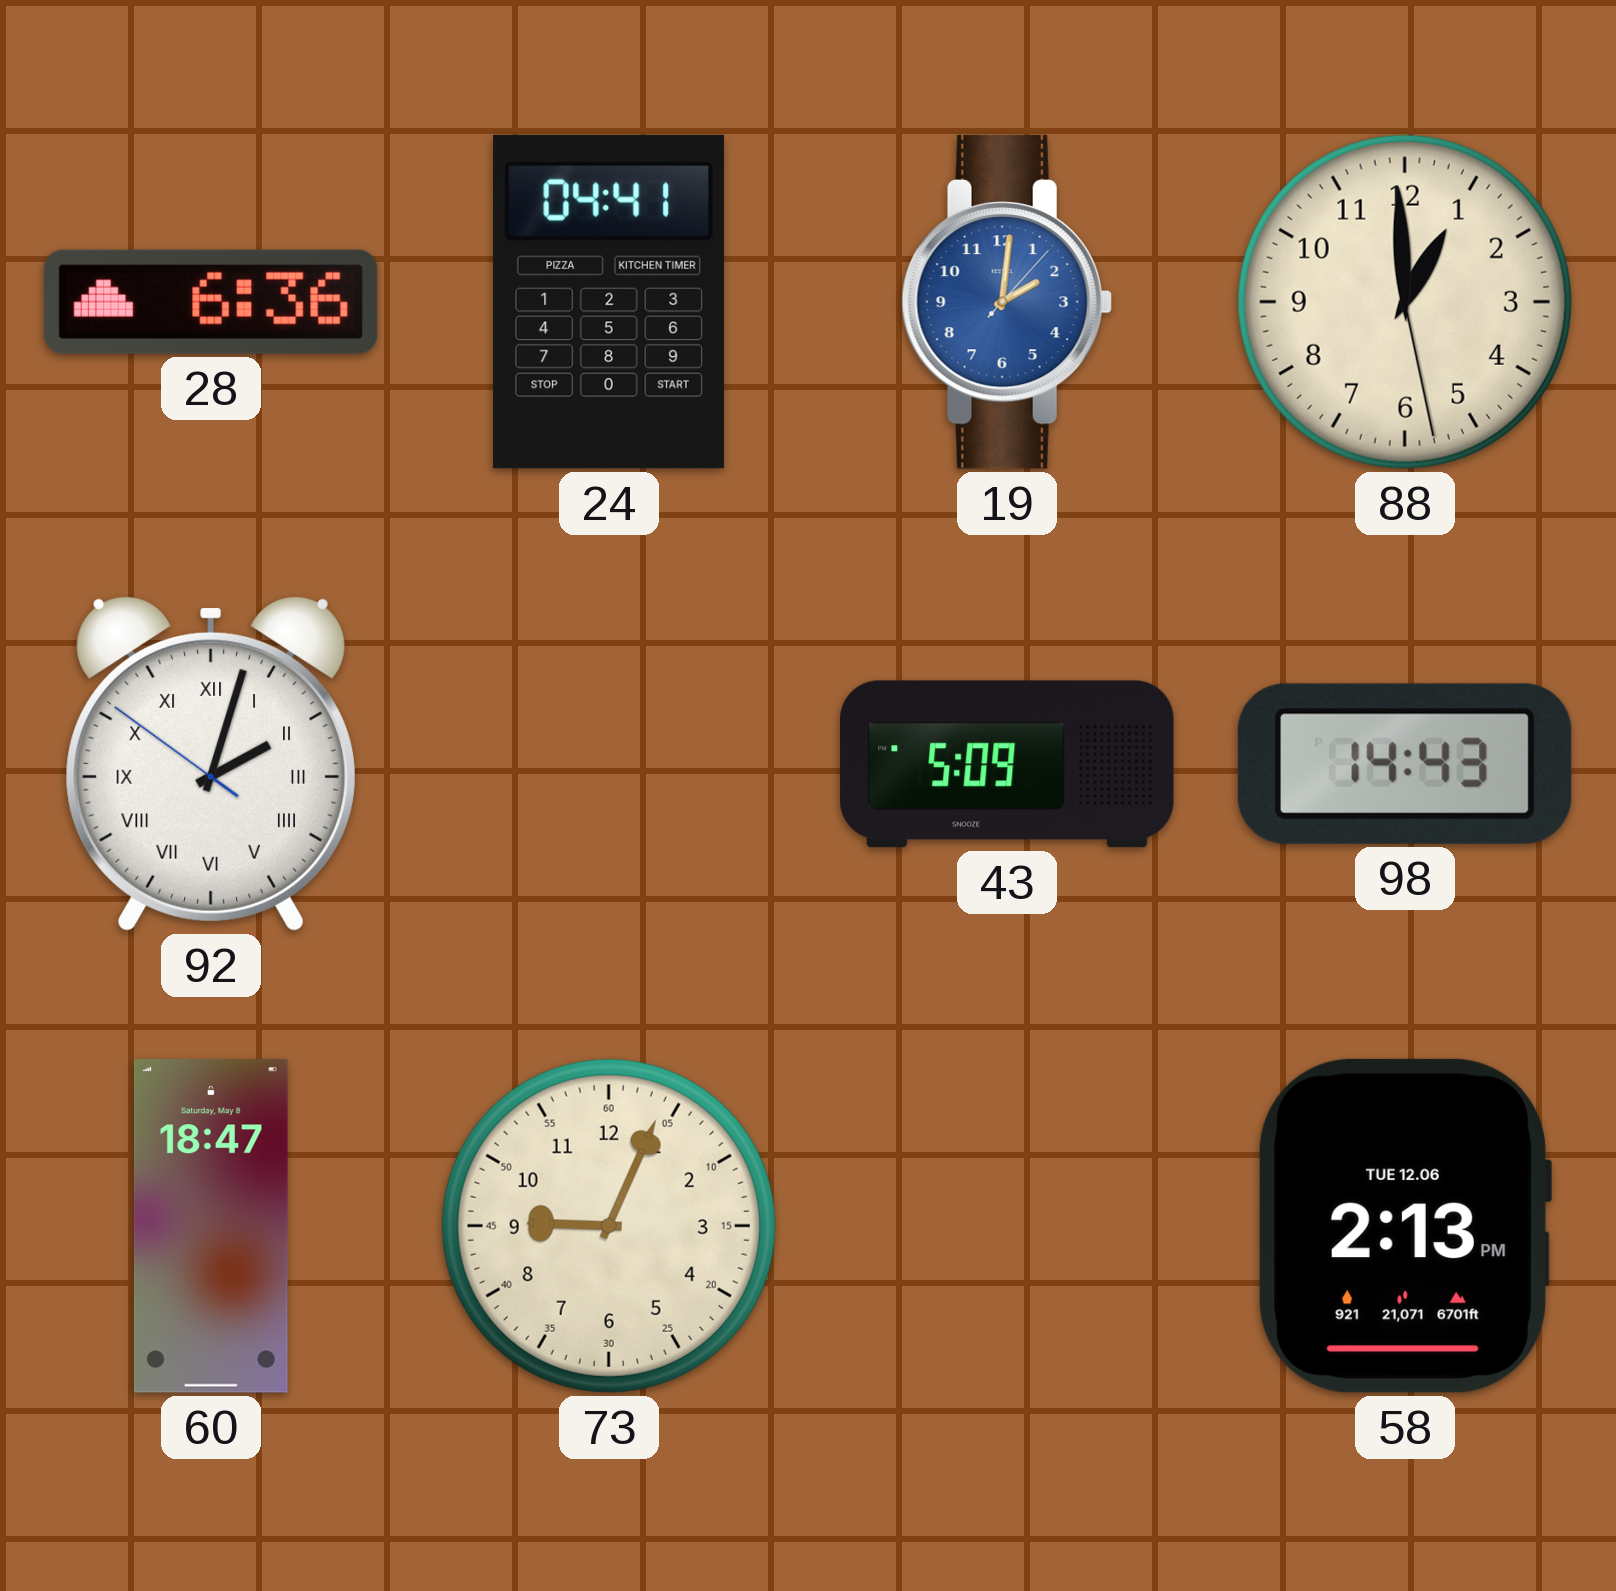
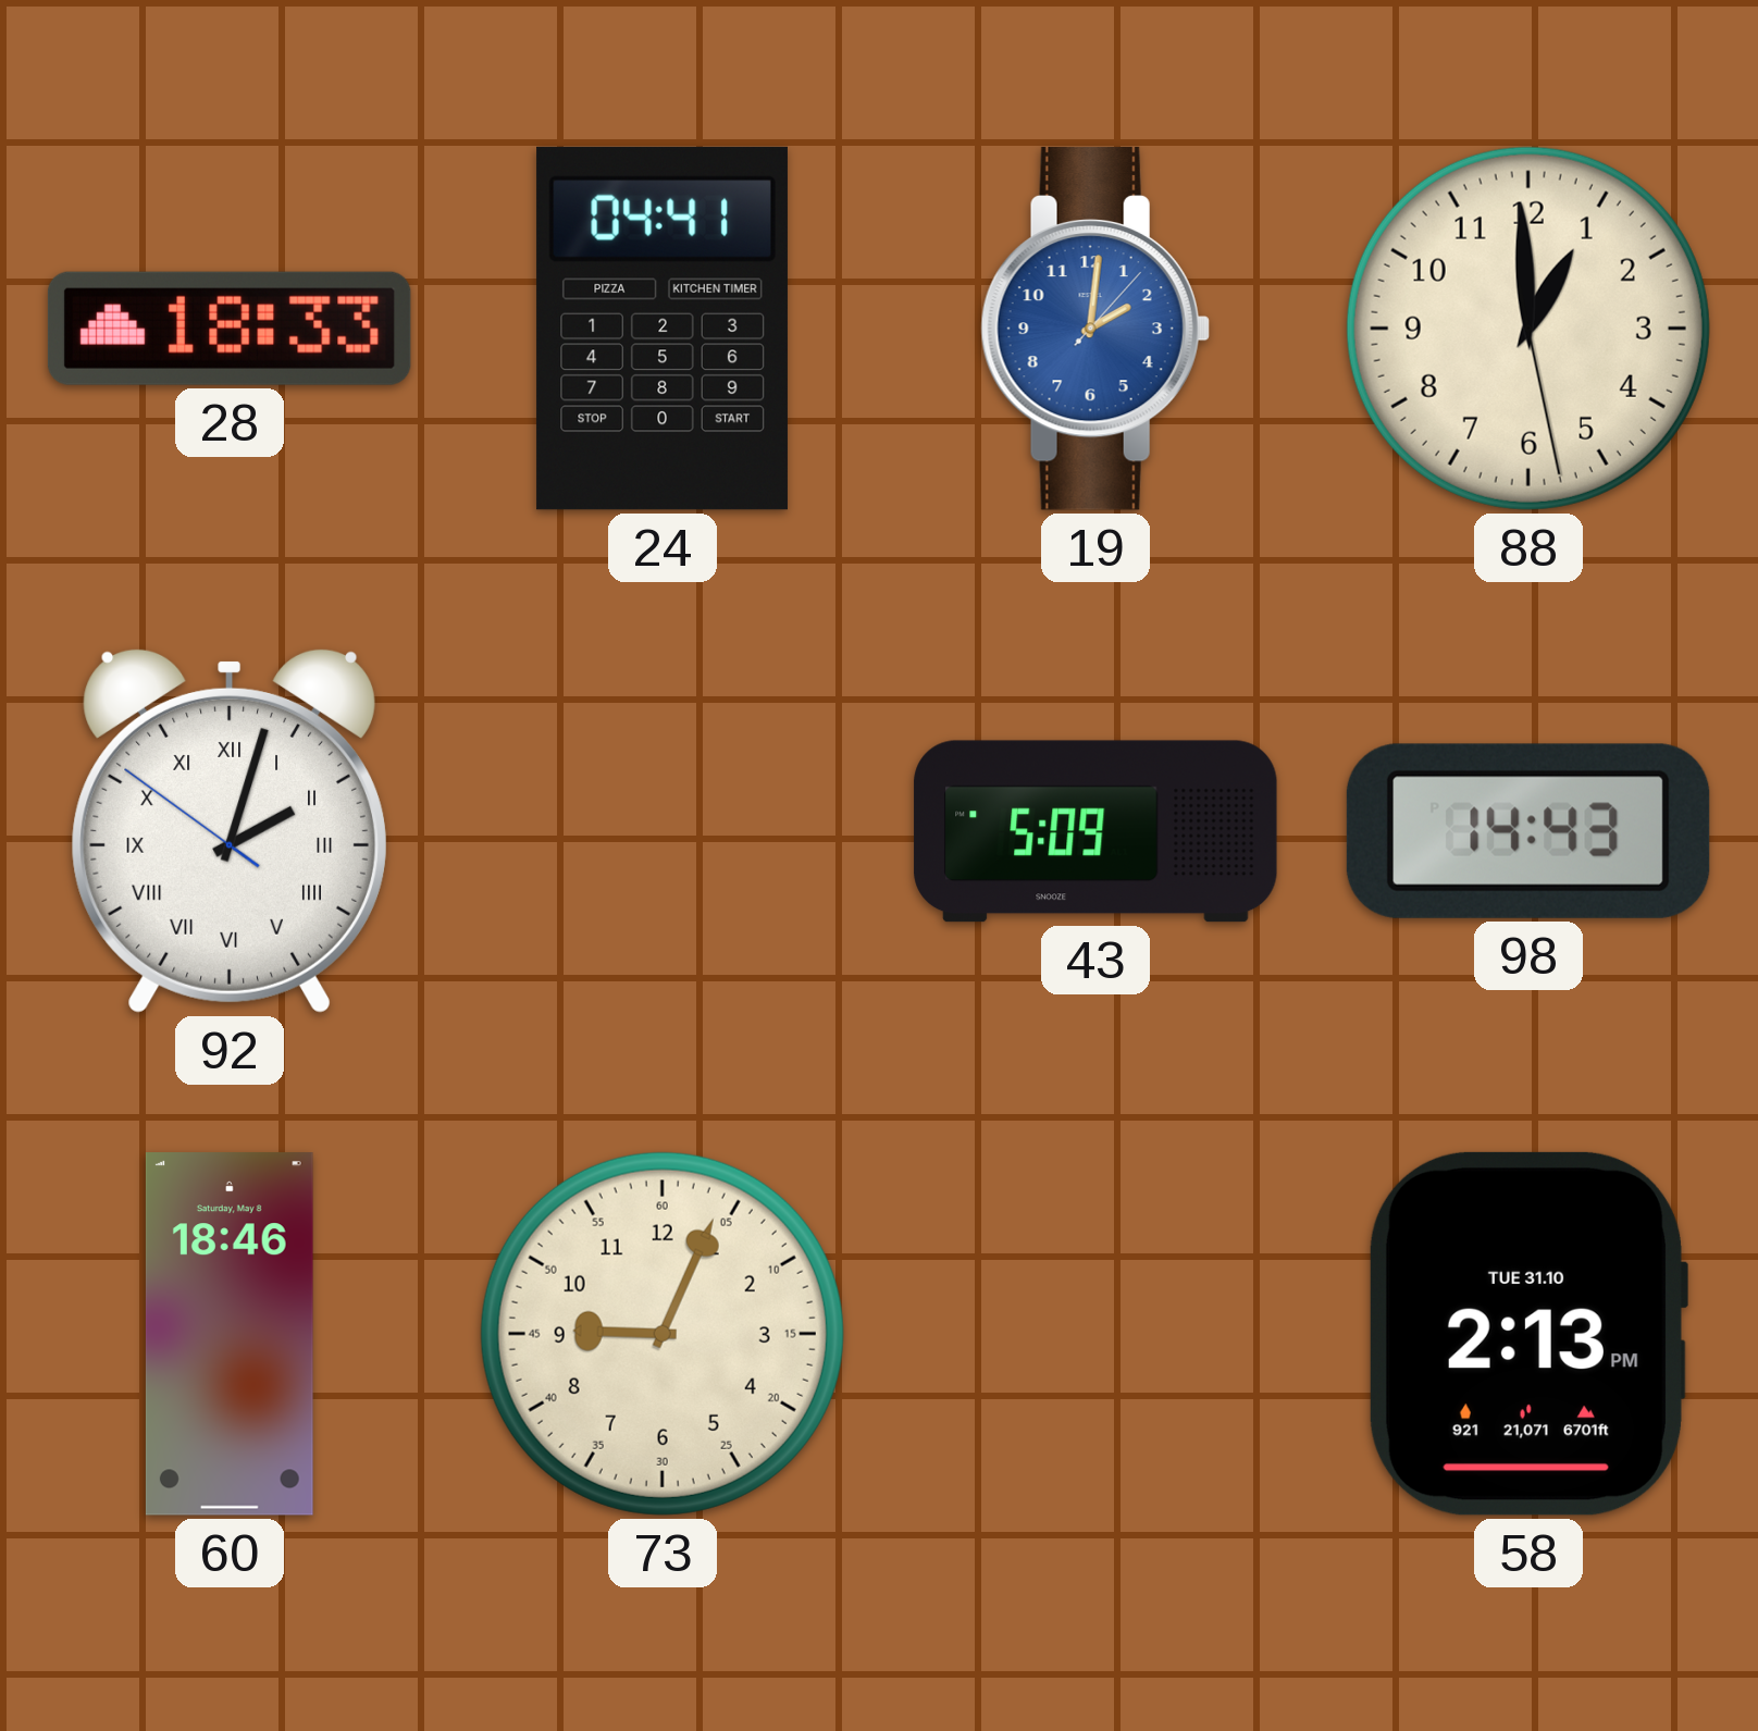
28: 6:36 -> 18:33
60: 18:47 -> 18:46
58 date: TUE 12.06 -> TUE 31.10
